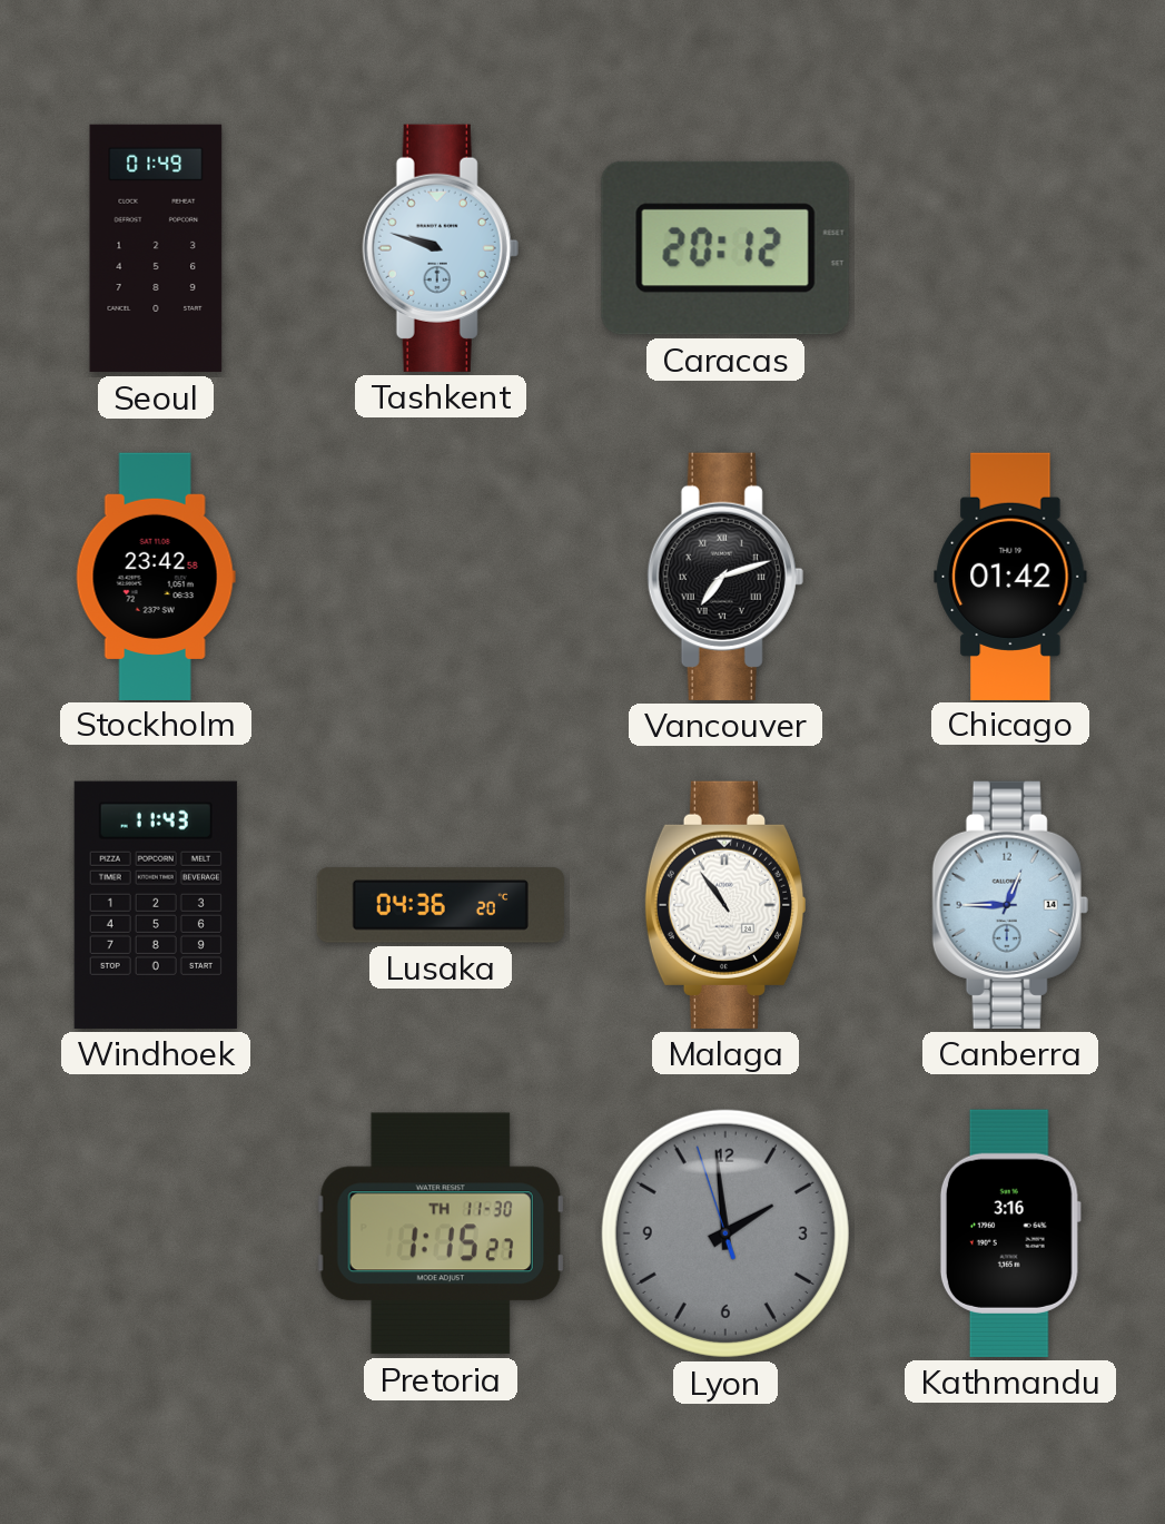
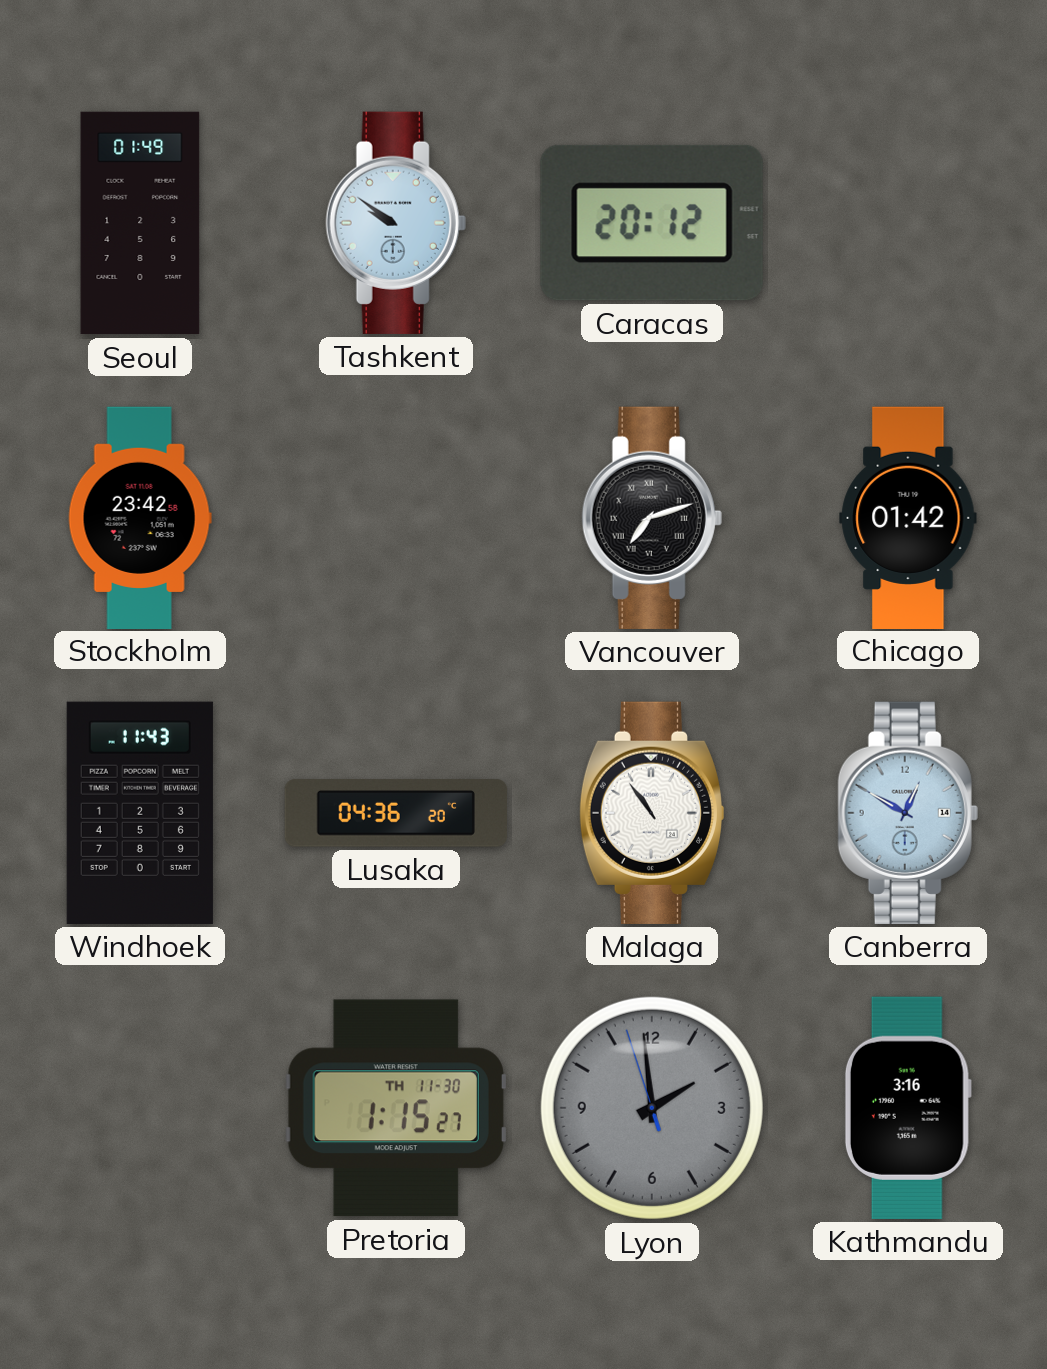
Tashkent: 9:48 -> 9:51
Canberra: 12:45 -> 12:50
